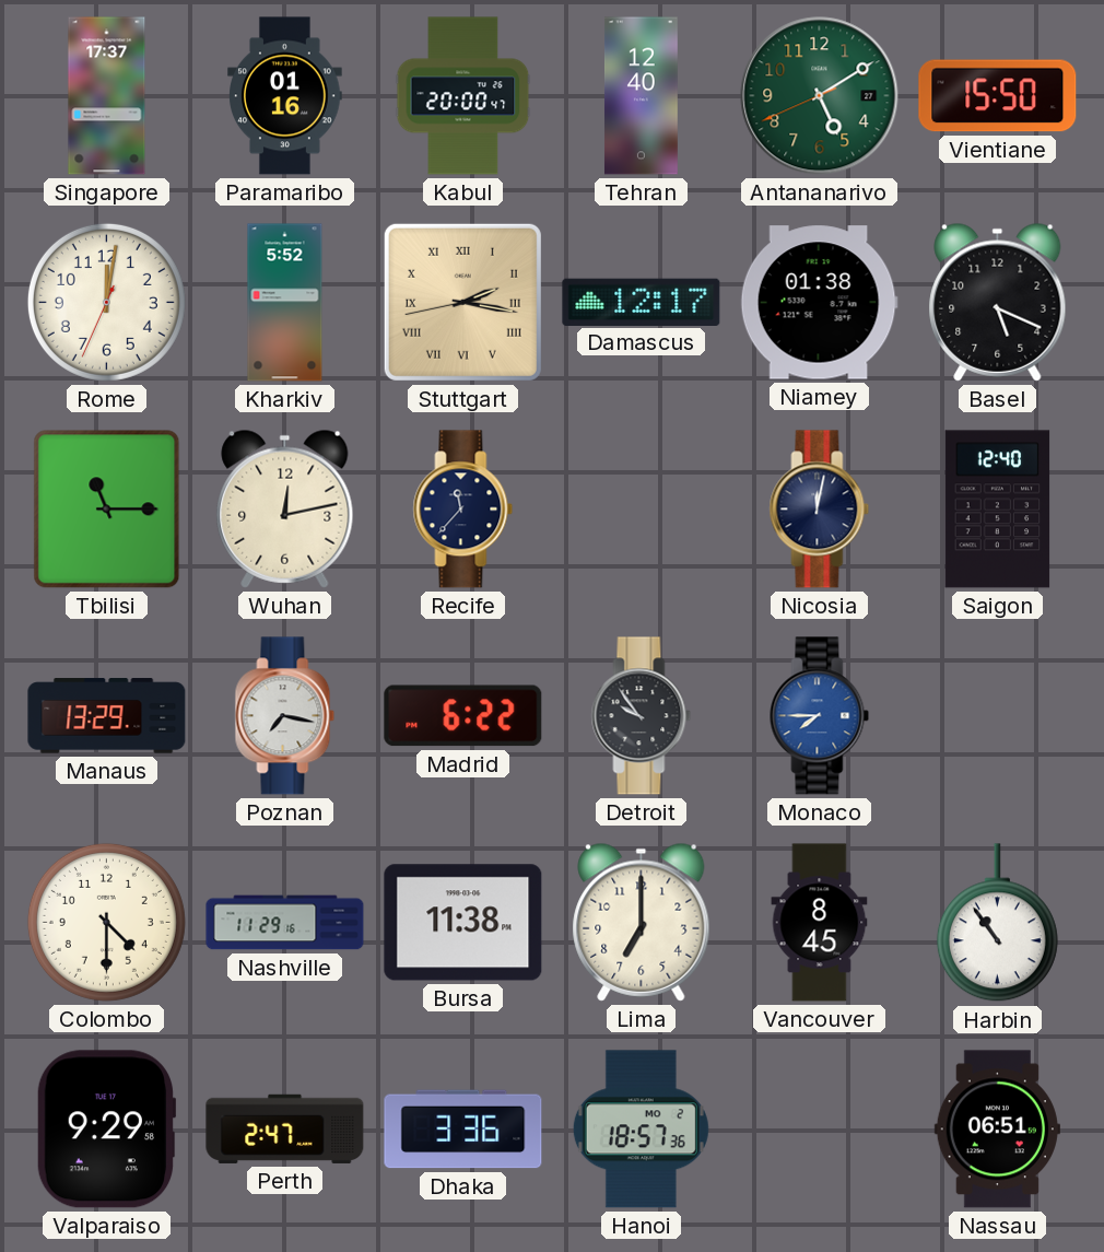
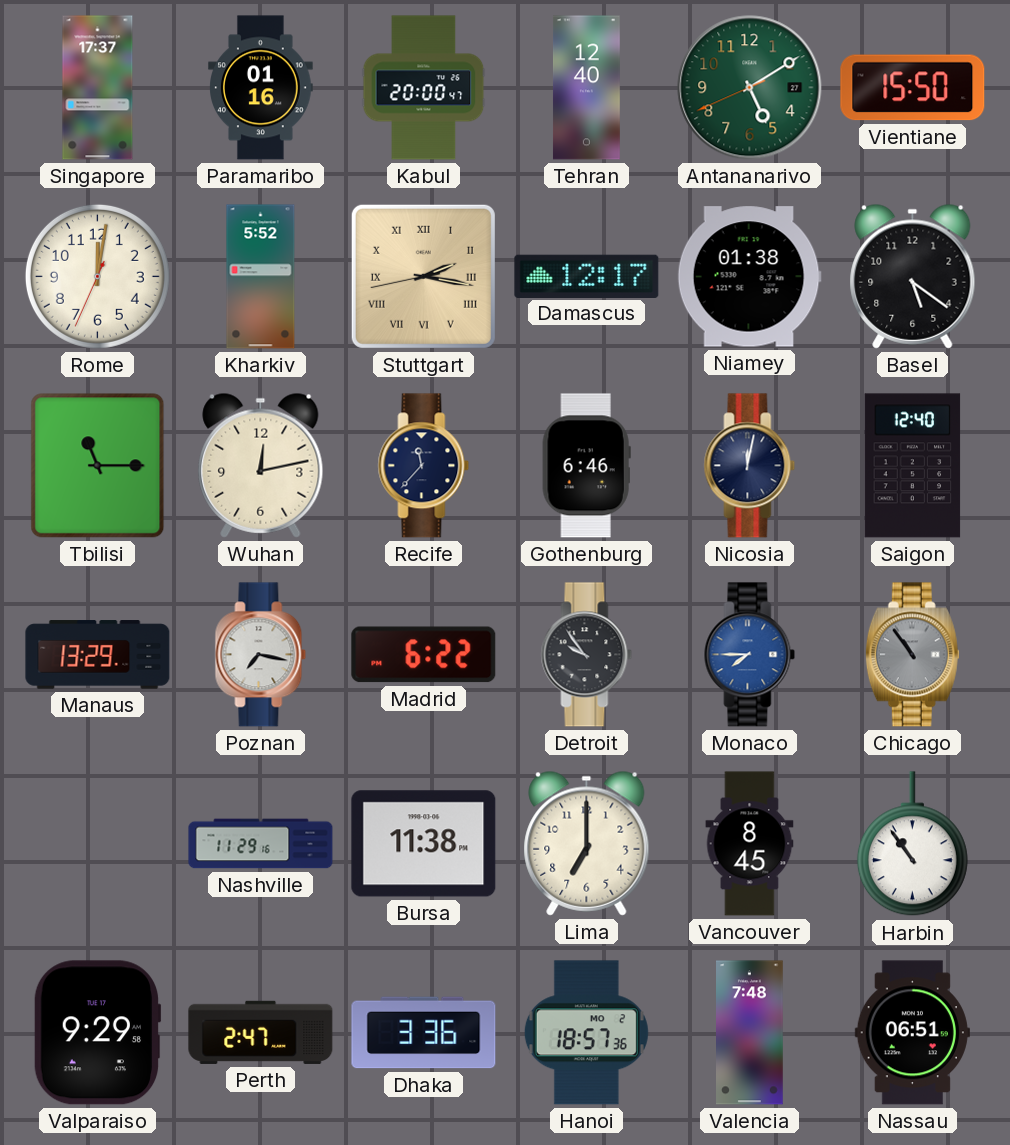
Basel: 5:19 -> 5:21
Gothenburg: none -> 6:46
Chicago: none -> 10:54
Colombo: 4:30 -> none
Valencia: none -> 7:48
